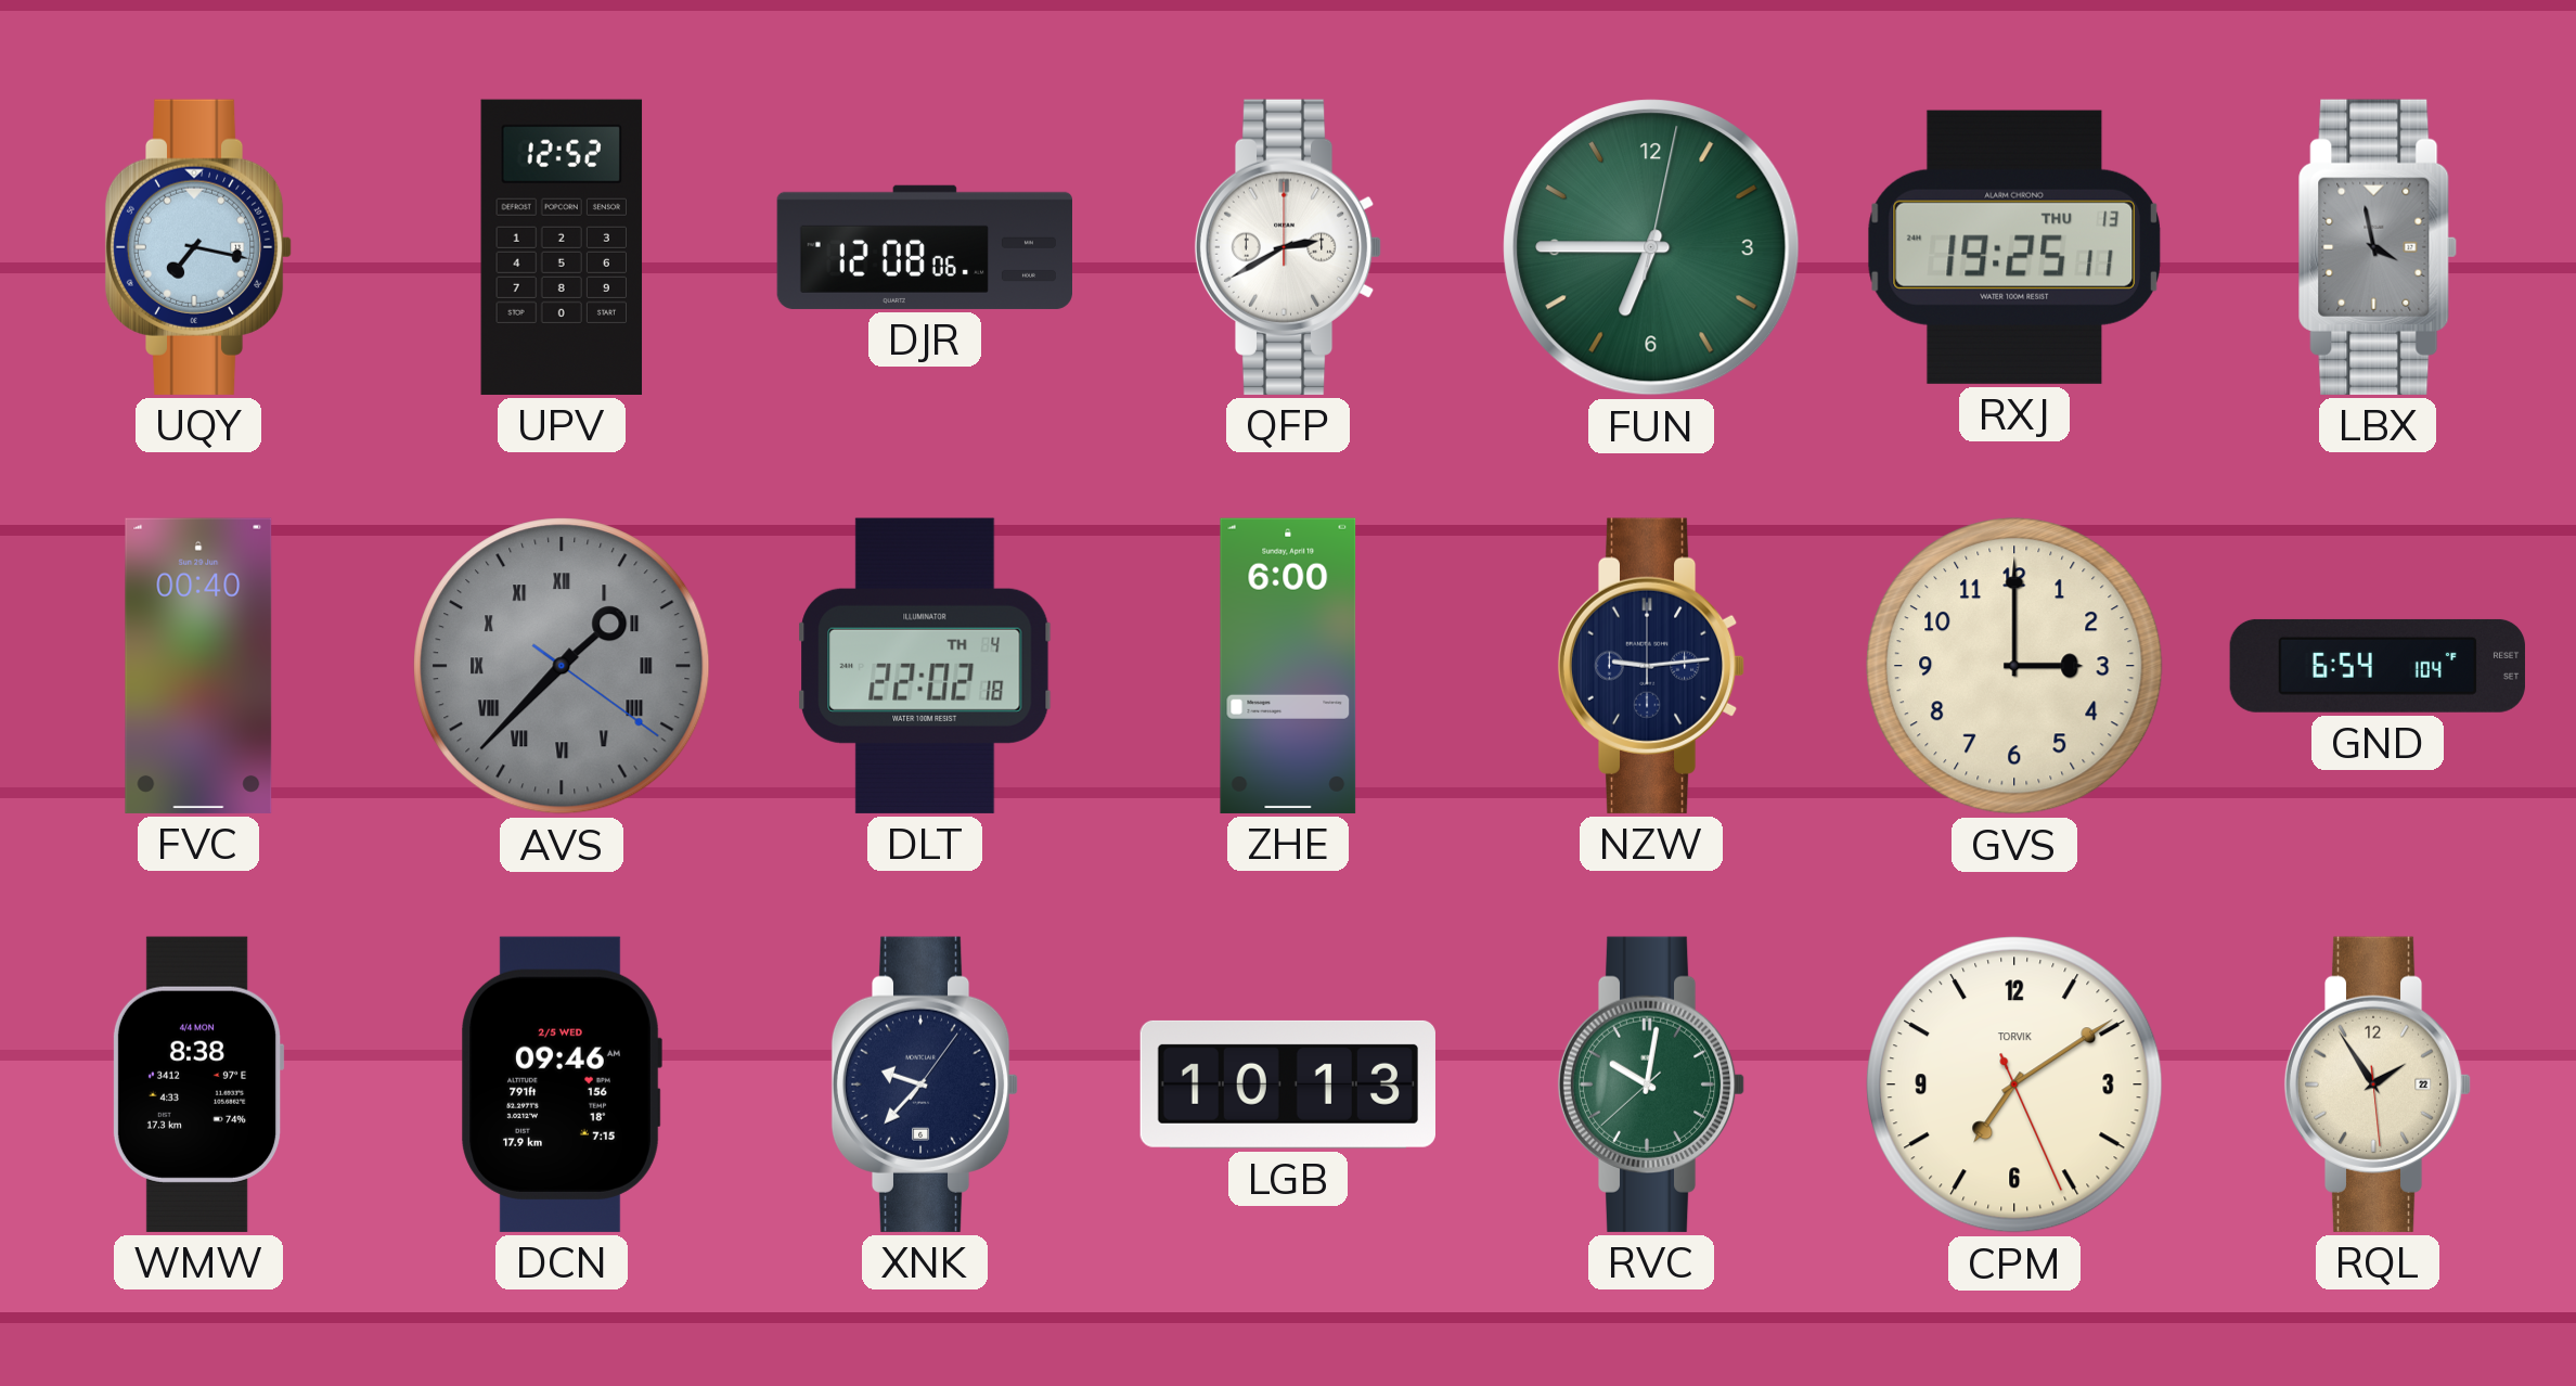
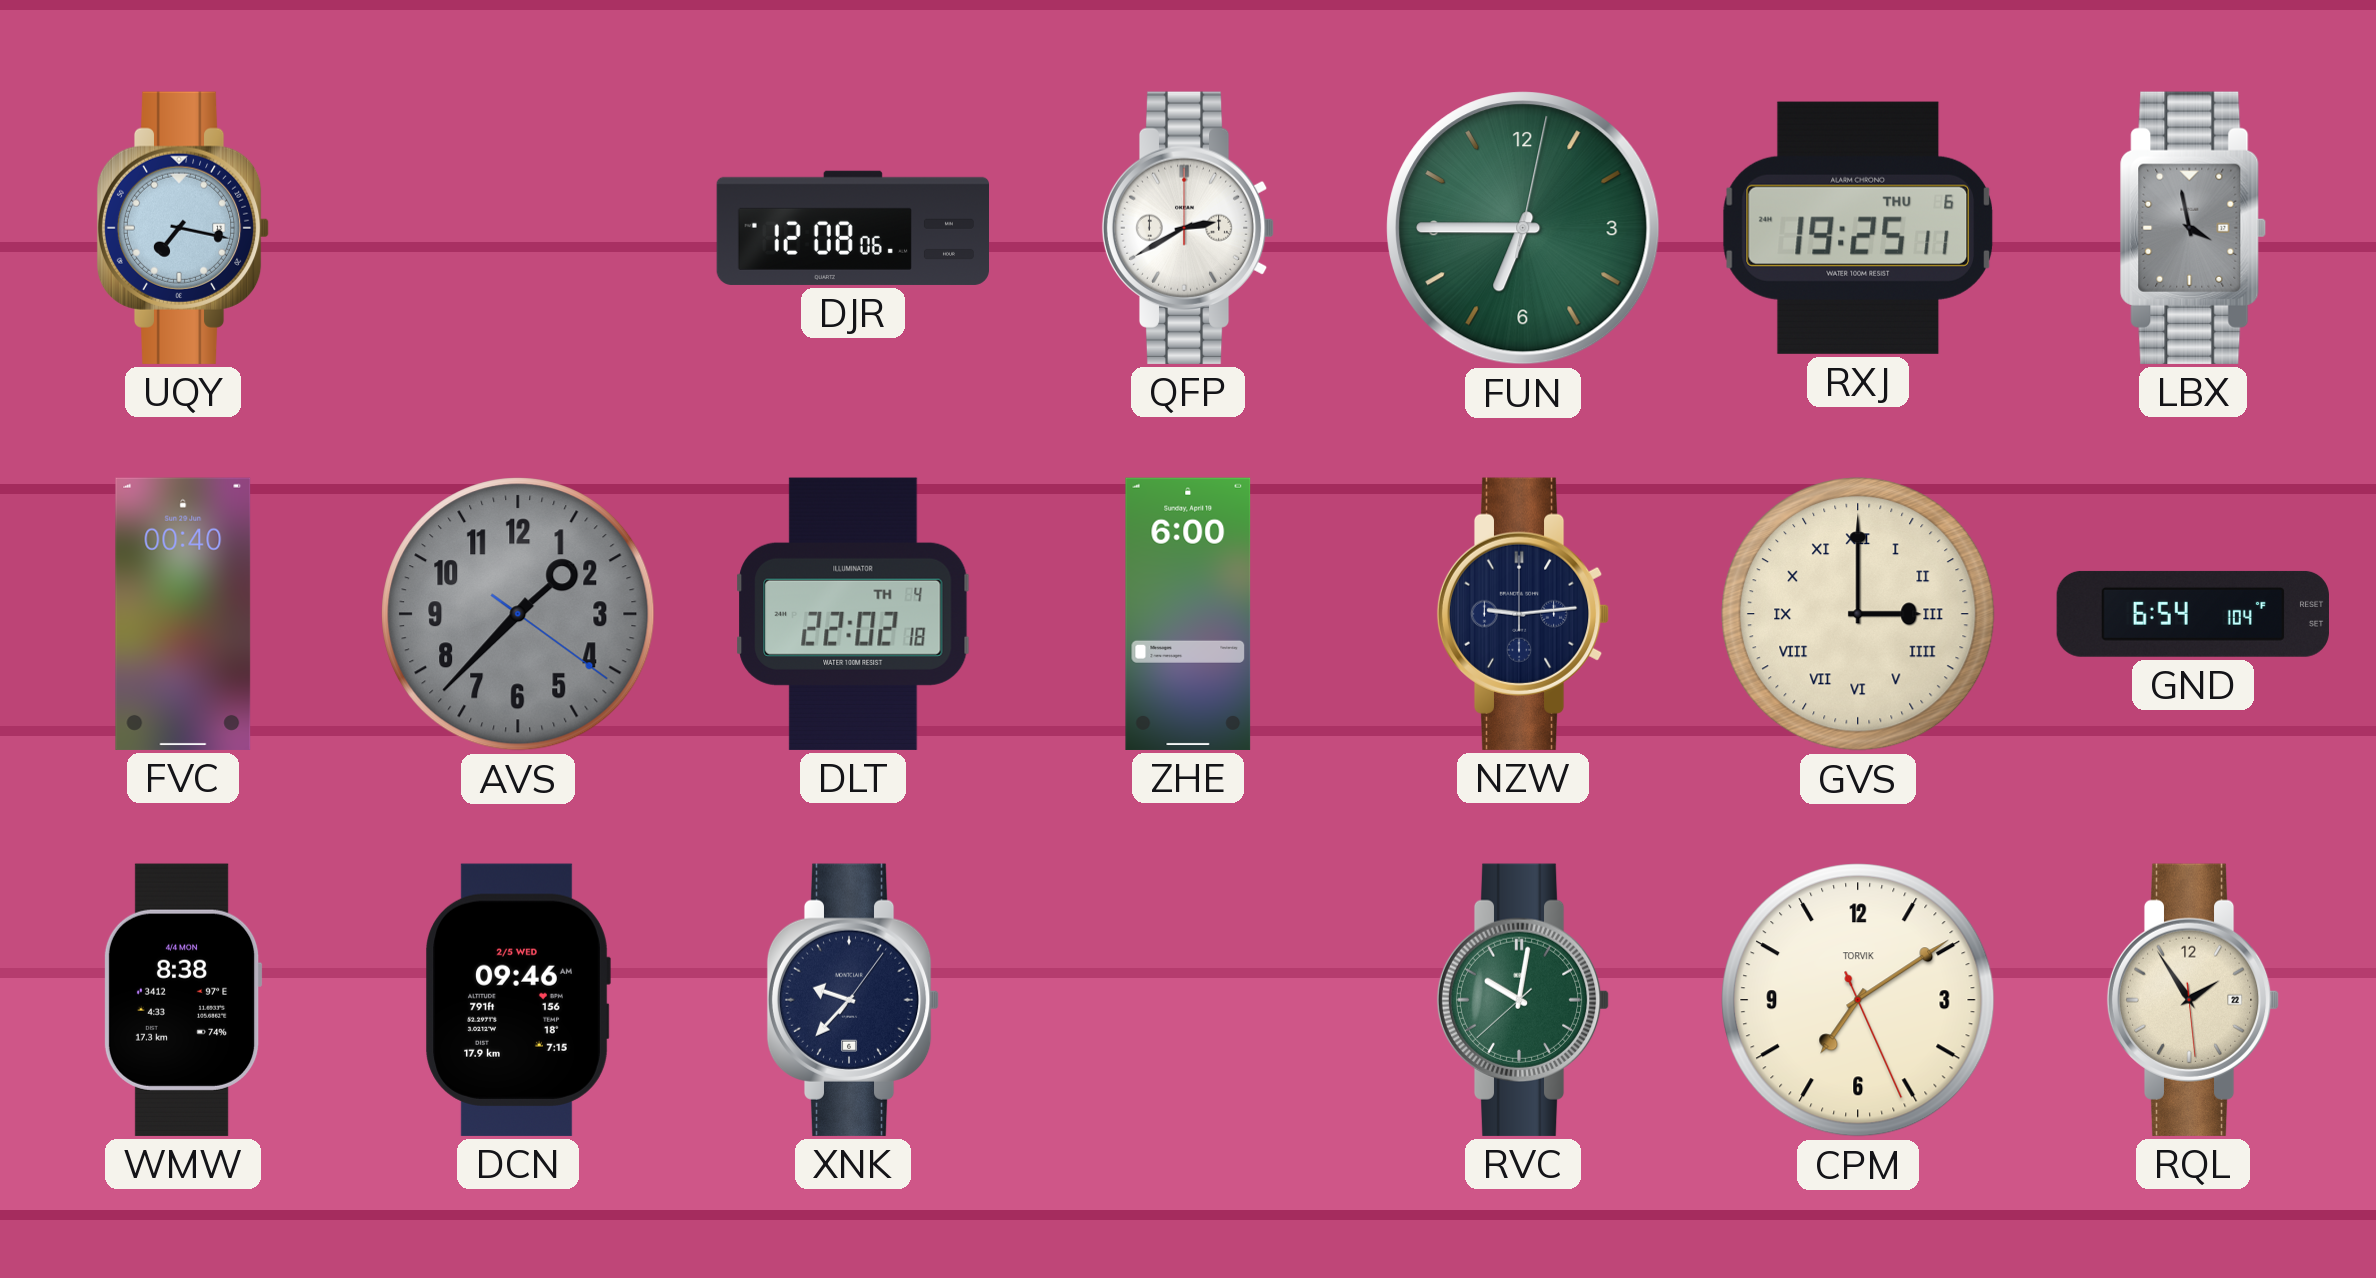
UPV: 12:52 -> none
RXJ date: THU 13 -> THU 6
AVS numerals: Roman -> Arabic
GVS numerals: Arabic -> Roman
LGB: 10:13 -> none
